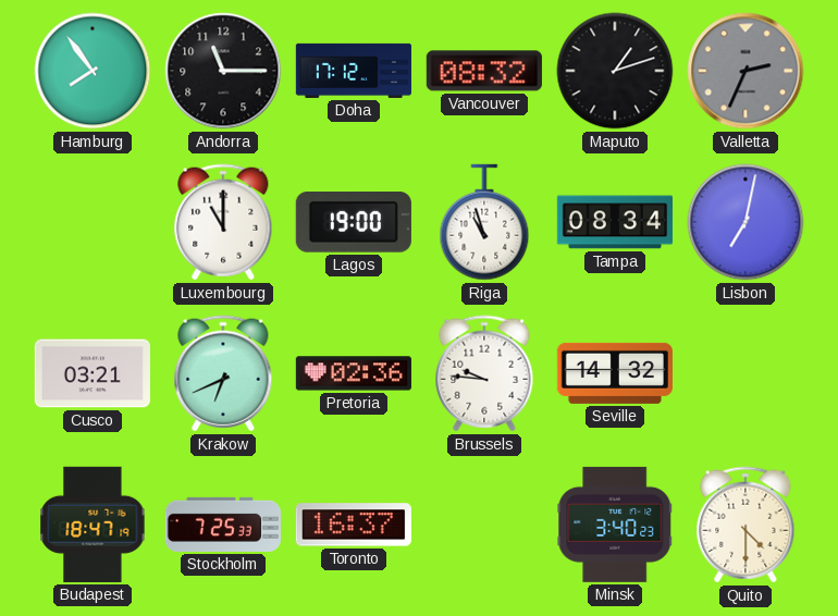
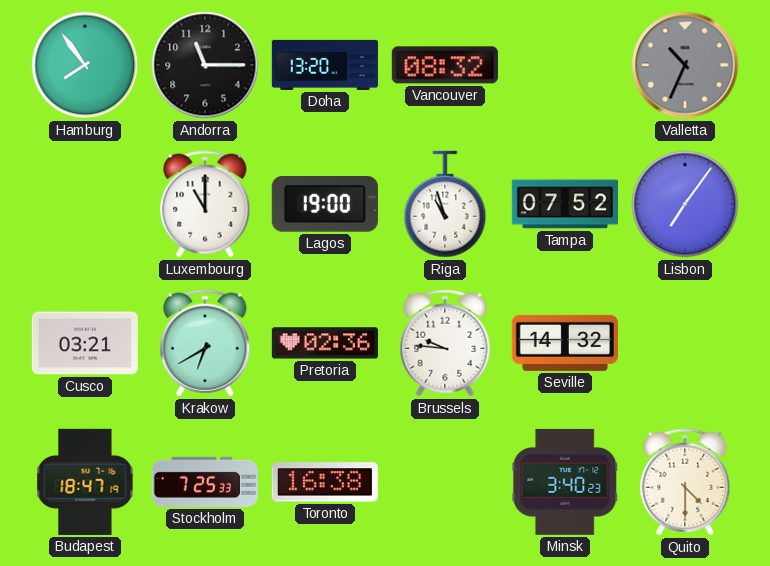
Doha: 17:12 -> 13:20
Maputo: 1:12 -> none
Valletta: 2:34 -> 10:34
Tampa: 08:34 -> 07:52
Lisbon: 7:02 -> 7:06
Krakow: 6:41 -> 6:40
Toronto: 16:37 -> 16:38
